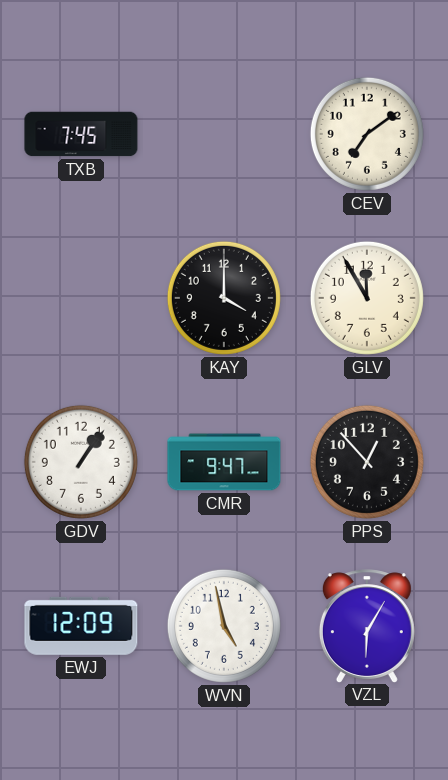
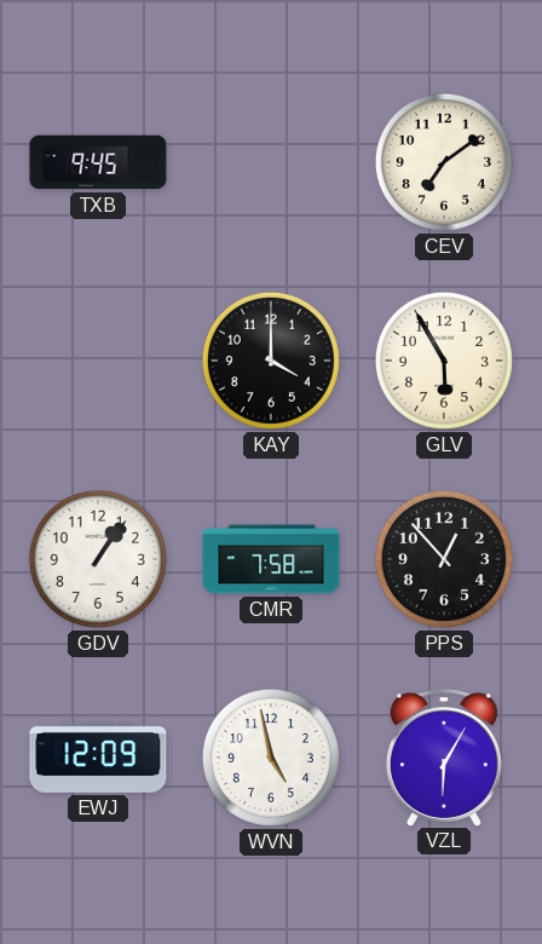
TXB: 7:45 -> 9:45
GLV: 11:55 -> 5:55
CMR: 9:47 -> 7:58
